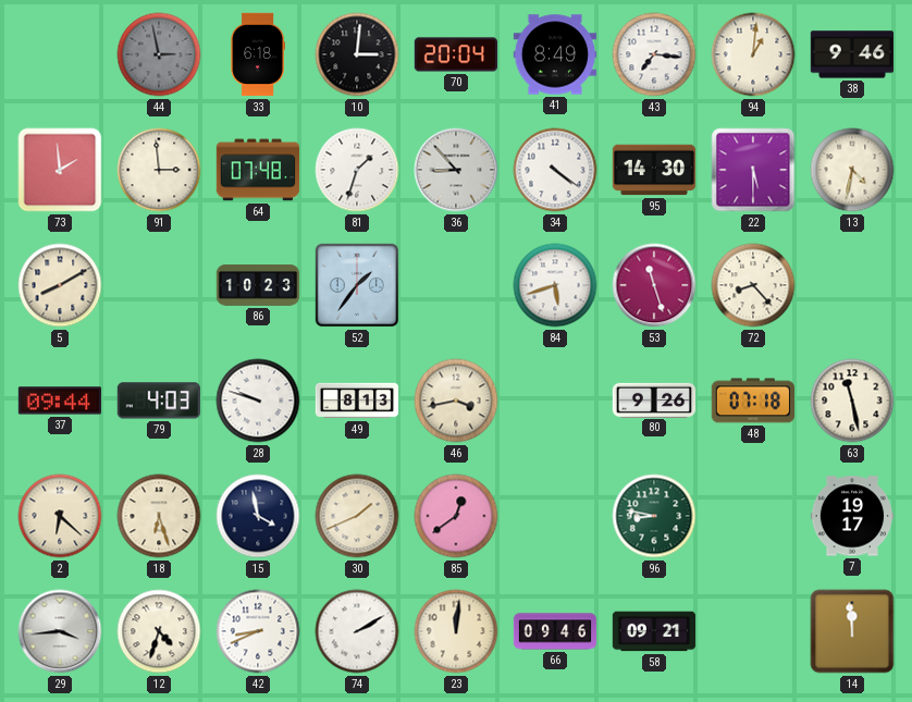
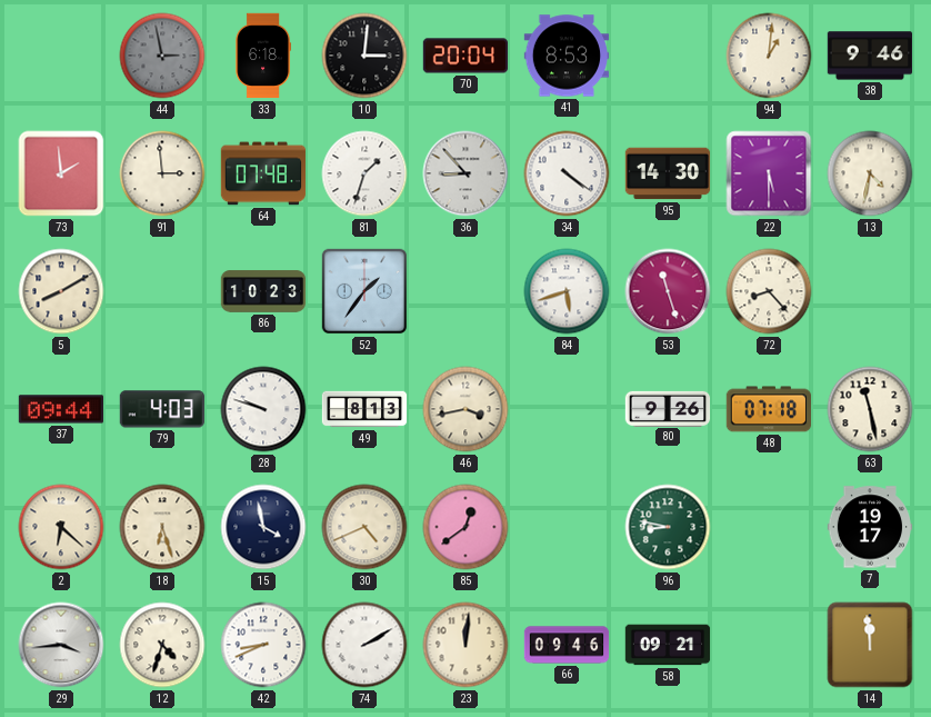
41: 8:49 -> 8:53
43: 7:16 -> none
30: 1:41 -> 4:41
